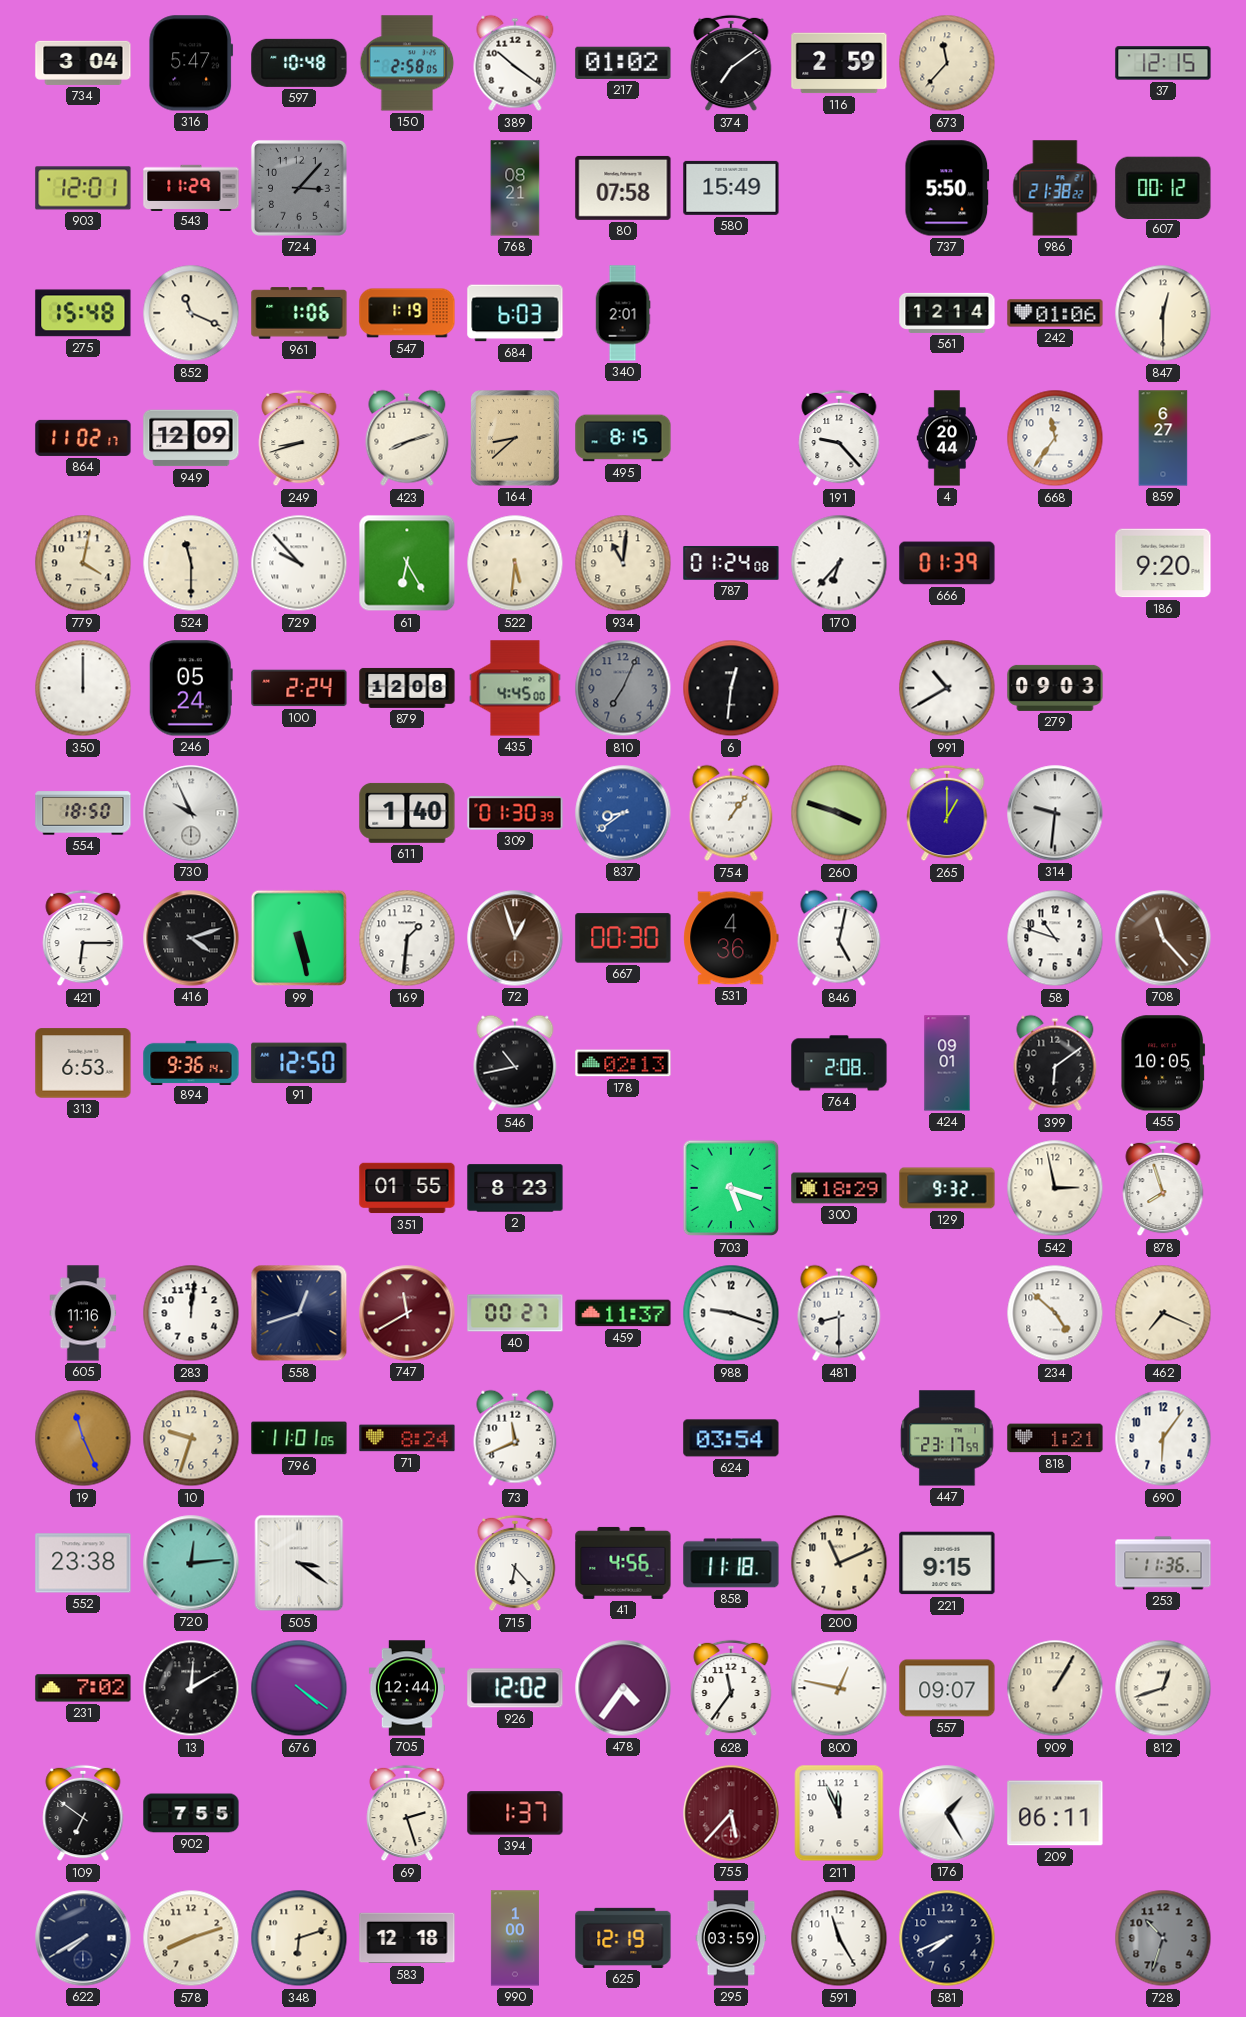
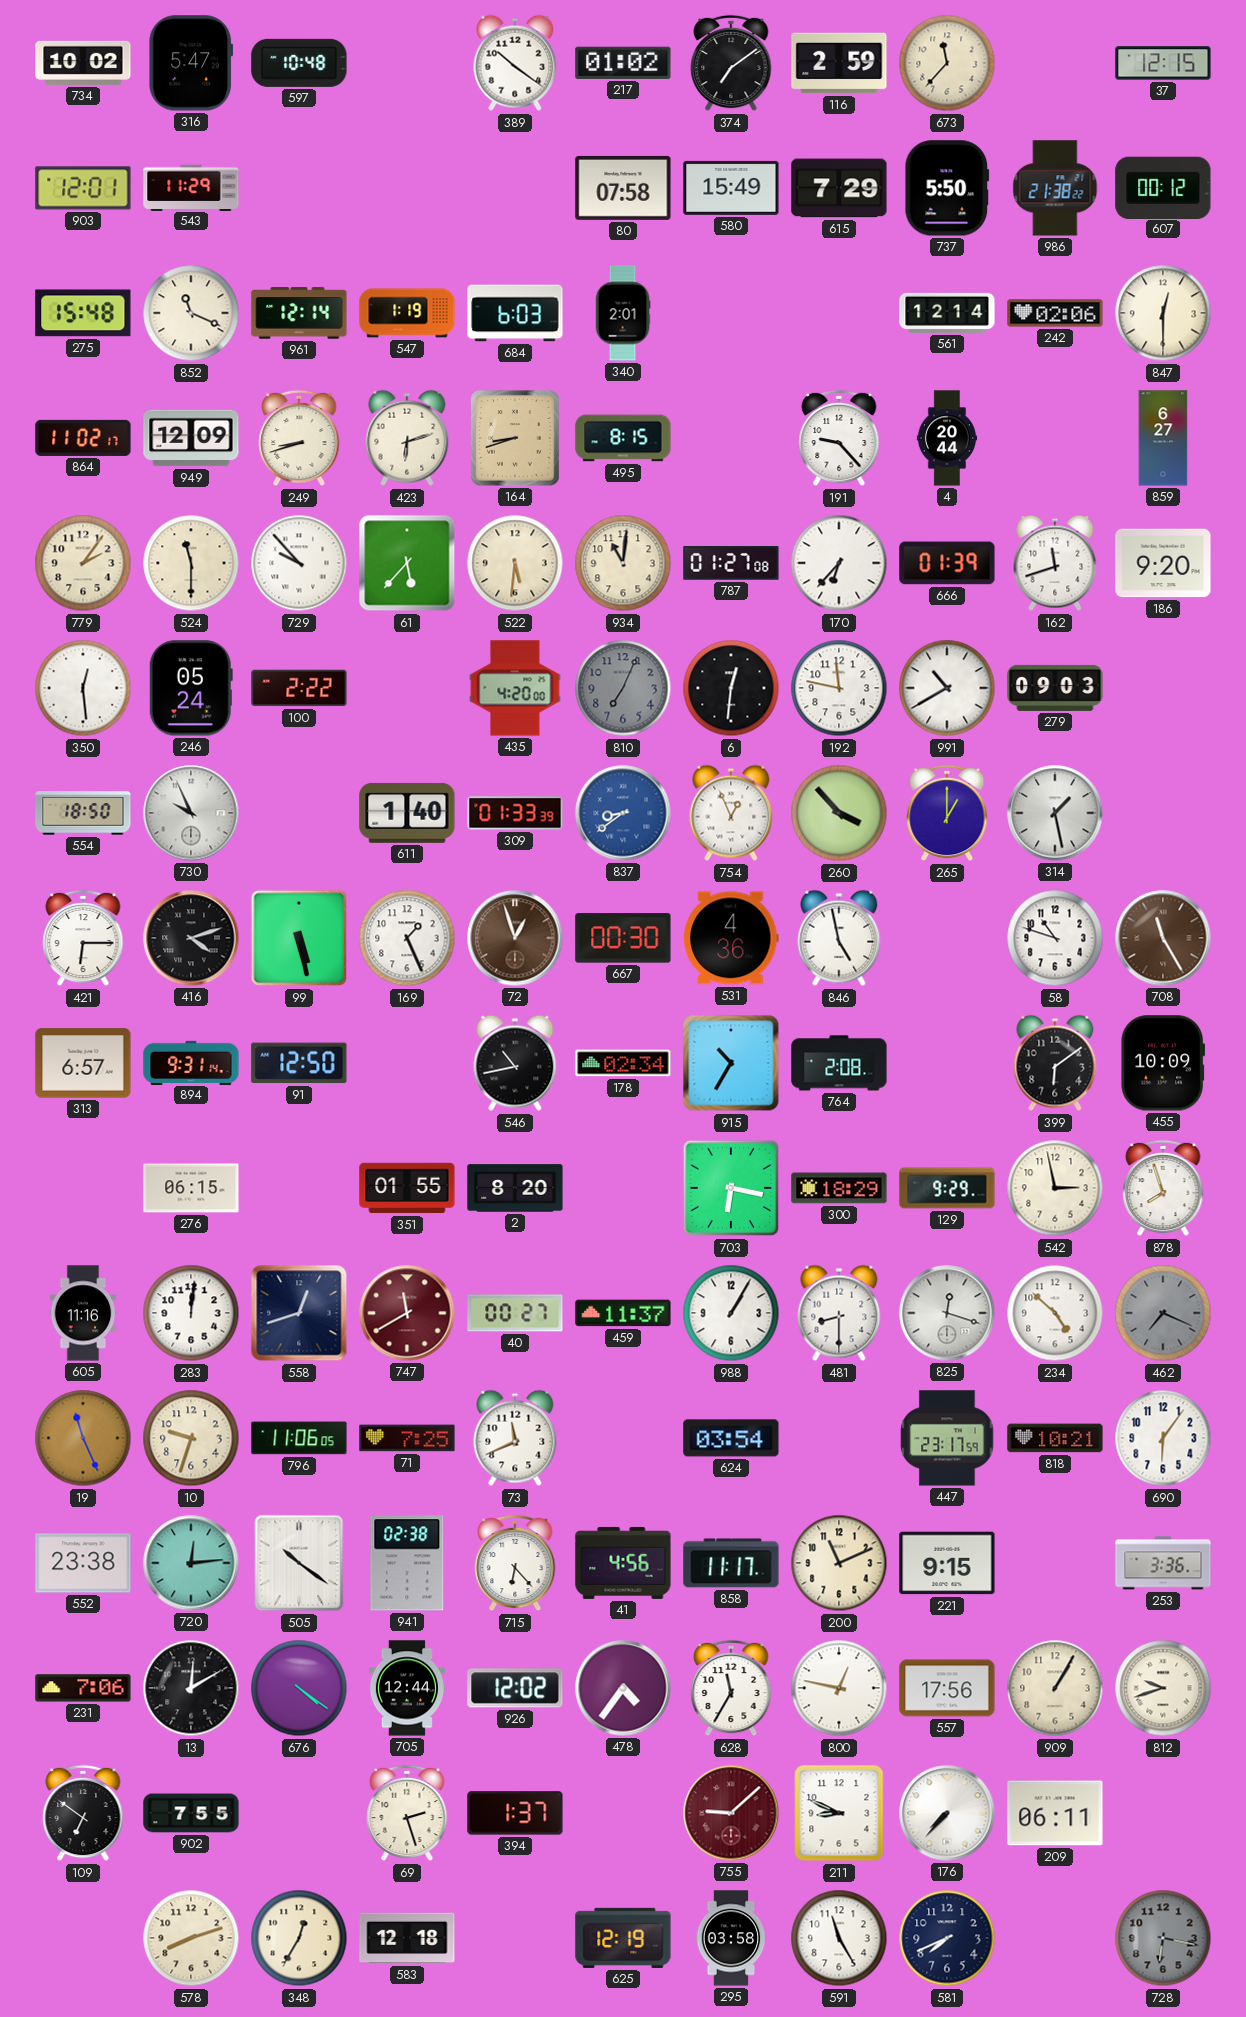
734: 3:04 -> 10:02
150: 2:58 -> none
724: 3:07 -> none
768: 08:21 -> none
615: none -> 7:29
961: 1:06 -> 12:14
242: 01:06 -> 02:06
423: 8:12 -> 6:12
164: 8:38 -> 8:42
668: 11:36 -> none
779: 4:02 -> 2:06
61: 6:25 -> 5:37
787: 01:24 -> 01:27
162: none -> 11:42
350: 12:00 -> 12:29
100: 2:24 -> 2:22
879: 12:08 -> none
435: 4:45 -> 4:20
192: none -> 11:47
309: 01:30 -> 01:33
754: 1:06 -> 12:56
260: 3:48 -> 3:53
314: 9:31 -> 1:28
169: 1:31 -> 1:26
846: 5:02 -> 4:58
708: 11:23 -> 11:25
313: 6:53 -> 6:57
894: 9:36 -> 9:31
178: 02:13 -> 02:34
915: none -> 10:35
424: 09:01 -> none
455: 10:05 -> 10:09
276: none -> 06:15
2: 8:23 -> 8:20
703: 5:18 -> 6:17
129: 9:32 -> 9:29
988: 9:18 -> 1:05
825: none -> 12:18
462 dial: cream -> grey
796: 11:01 -> 11:06
71: 8:24 -> 7:25
818: 1:21 -> 10:21
505: 3:21 -> 10:21
941: none -> 02:38
858: 11:18 -> 11:17
253: 11:36 -> 3:36
231: 7:02 -> 7:06
628: 11:36 -> 11:35
557: 09:07 -> 17:56
812: 12:42 -> 9:42
755: 5:37 -> 9:08
211: 11:56 -> 8:49
176: 1:25 -> 7:37
622: 7:40 -> none
348: 6:12 -> 12:35
990: 1:00 -> none
295: 03:59 -> 03:58
728: 10:33 -> 6:17
